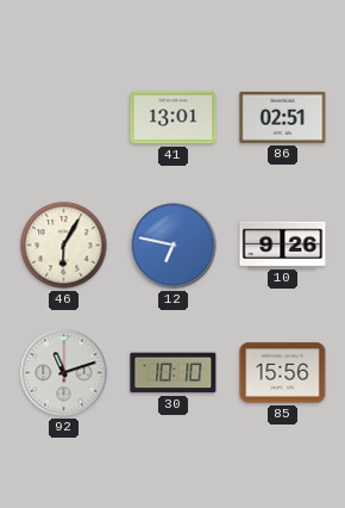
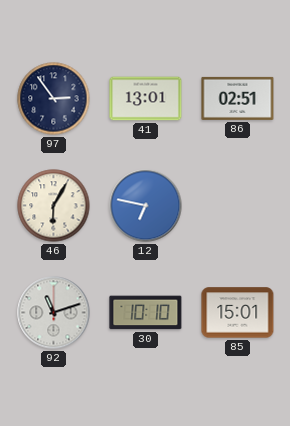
97: none -> 2:54
10: 9:26 -> none
85: 15:56 -> 15:01
